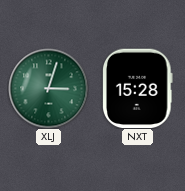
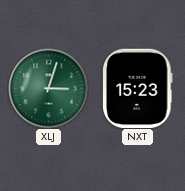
NXT: 15:28 -> 15:23
